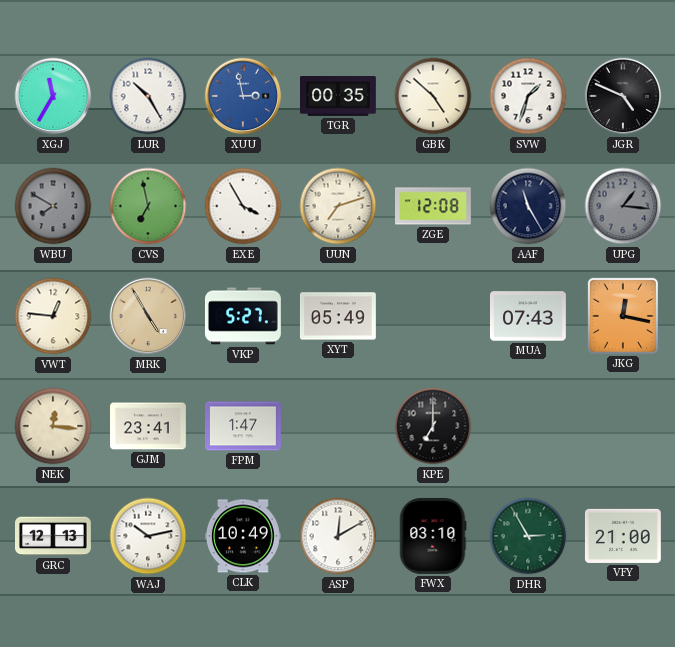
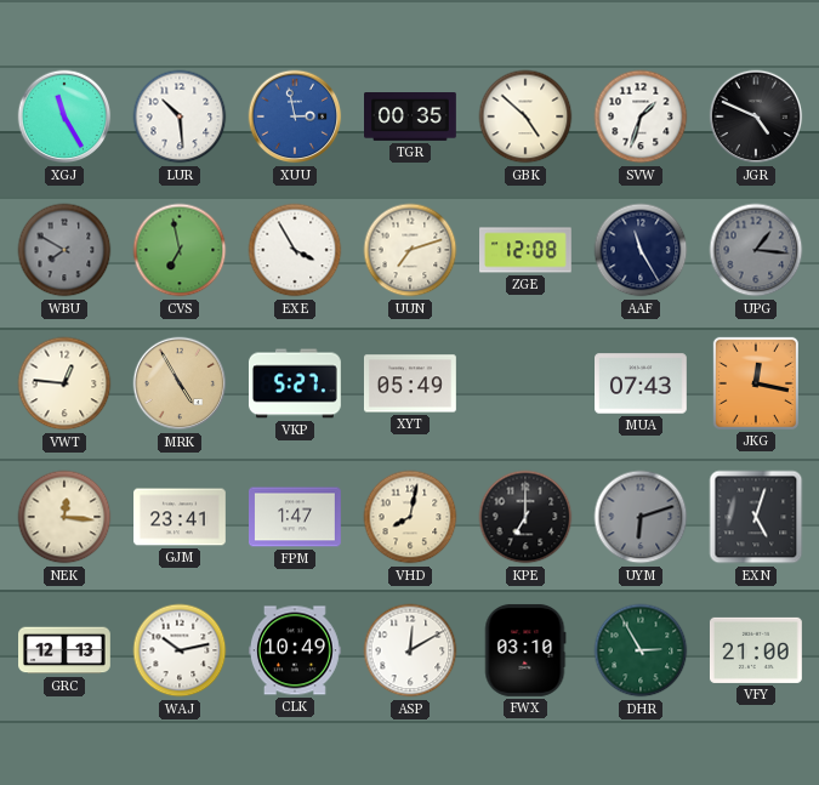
XGJ: 11:35 -> 11:25
LUR: 10:25 -> 10:29
VHD: none -> 8:02
UYM: none -> 6:12
EXN: none -> 5:03
